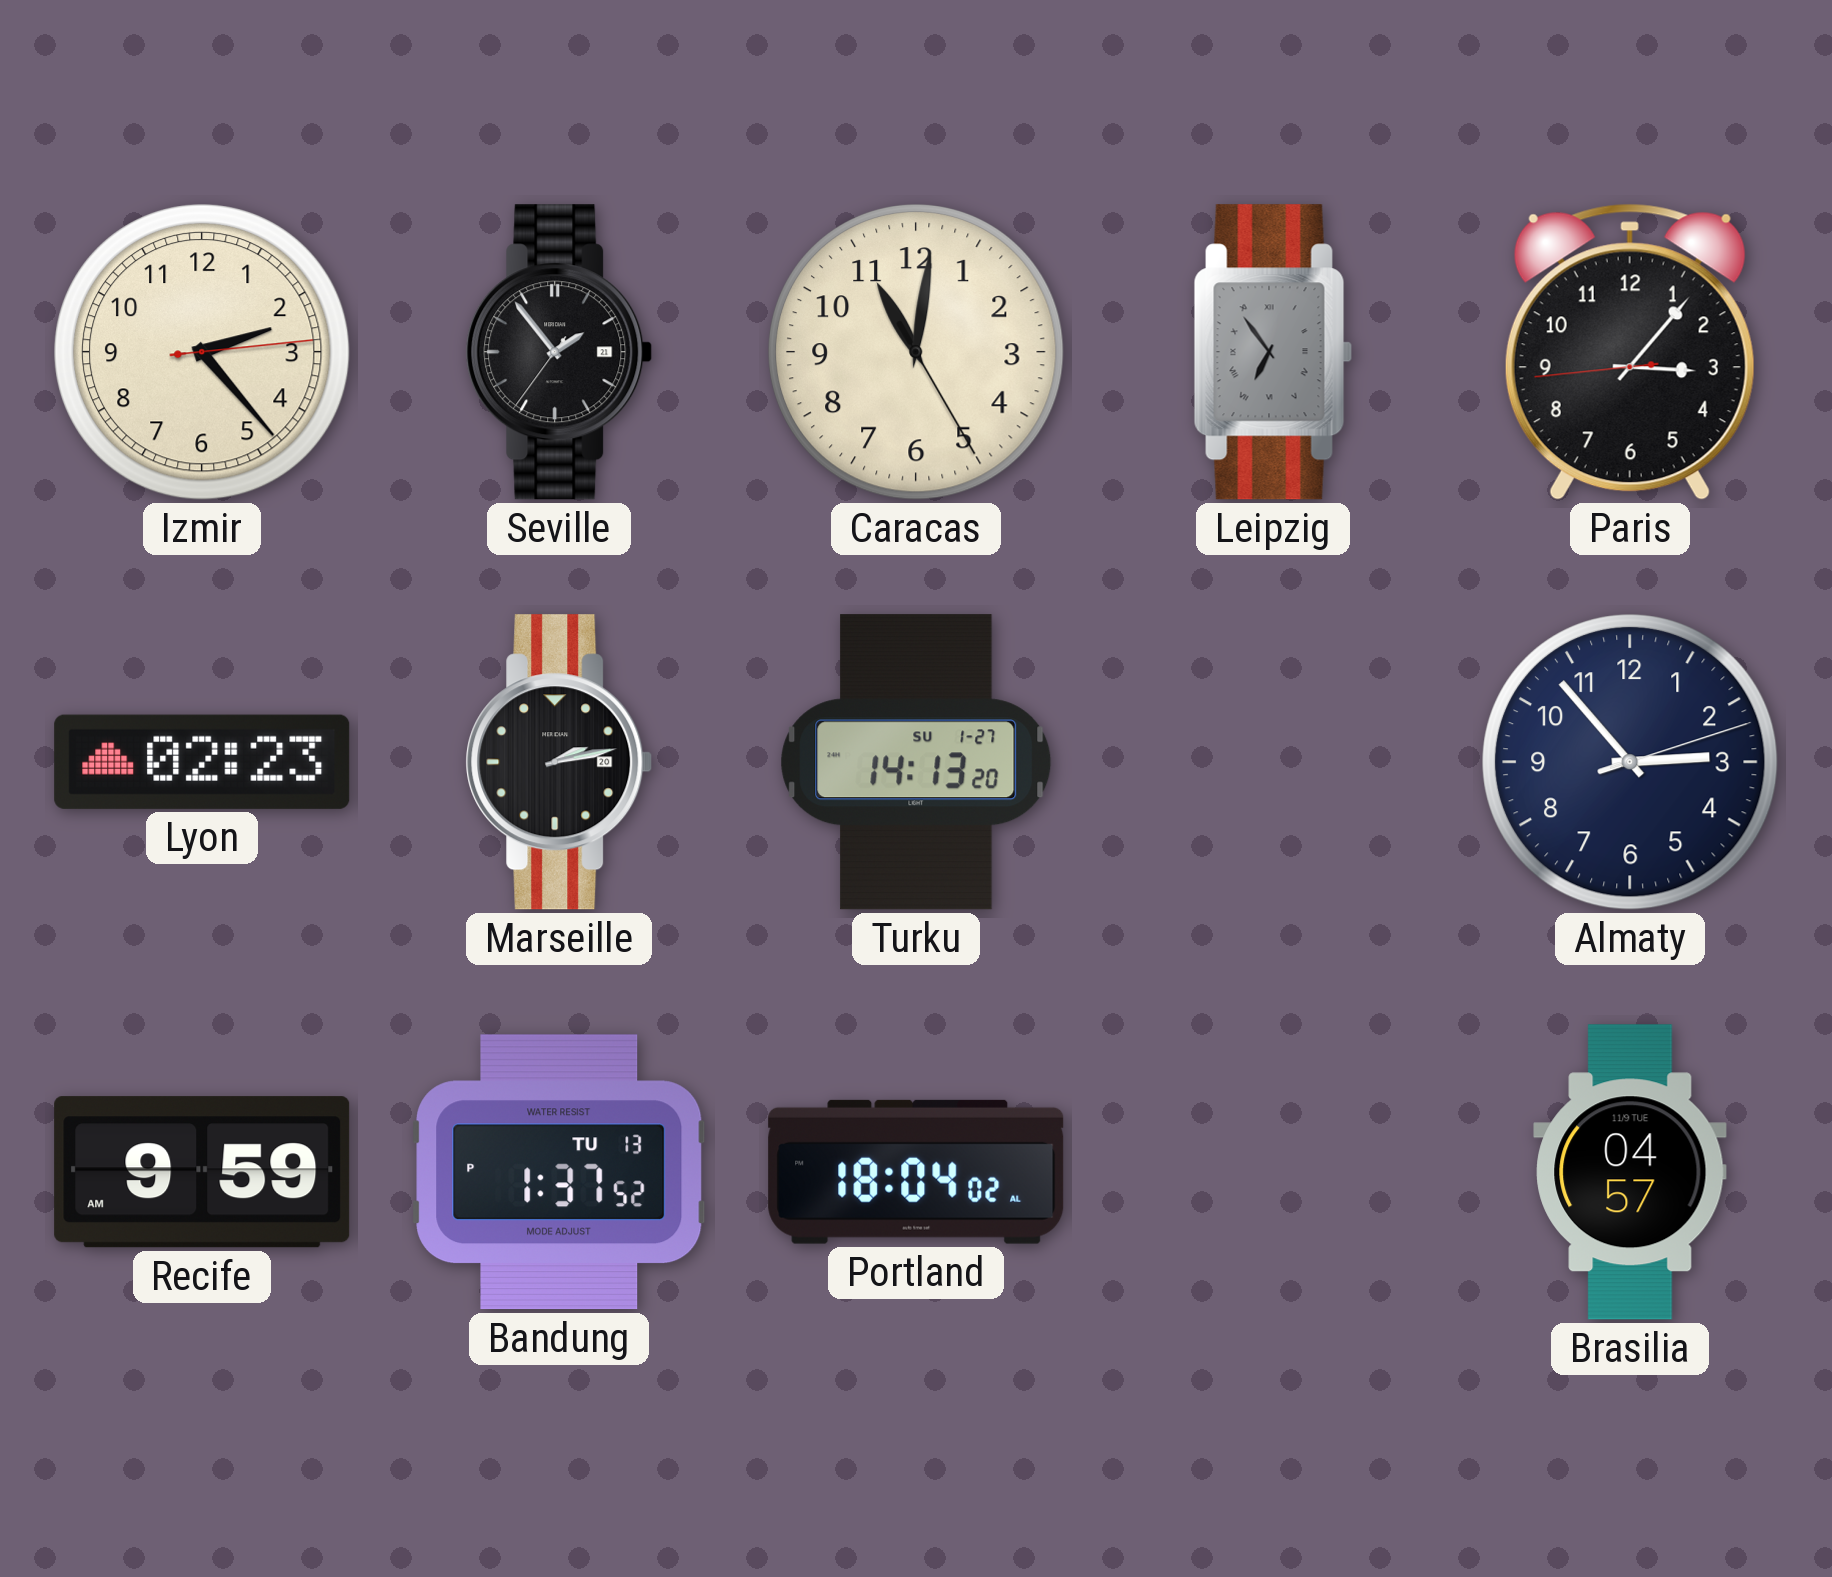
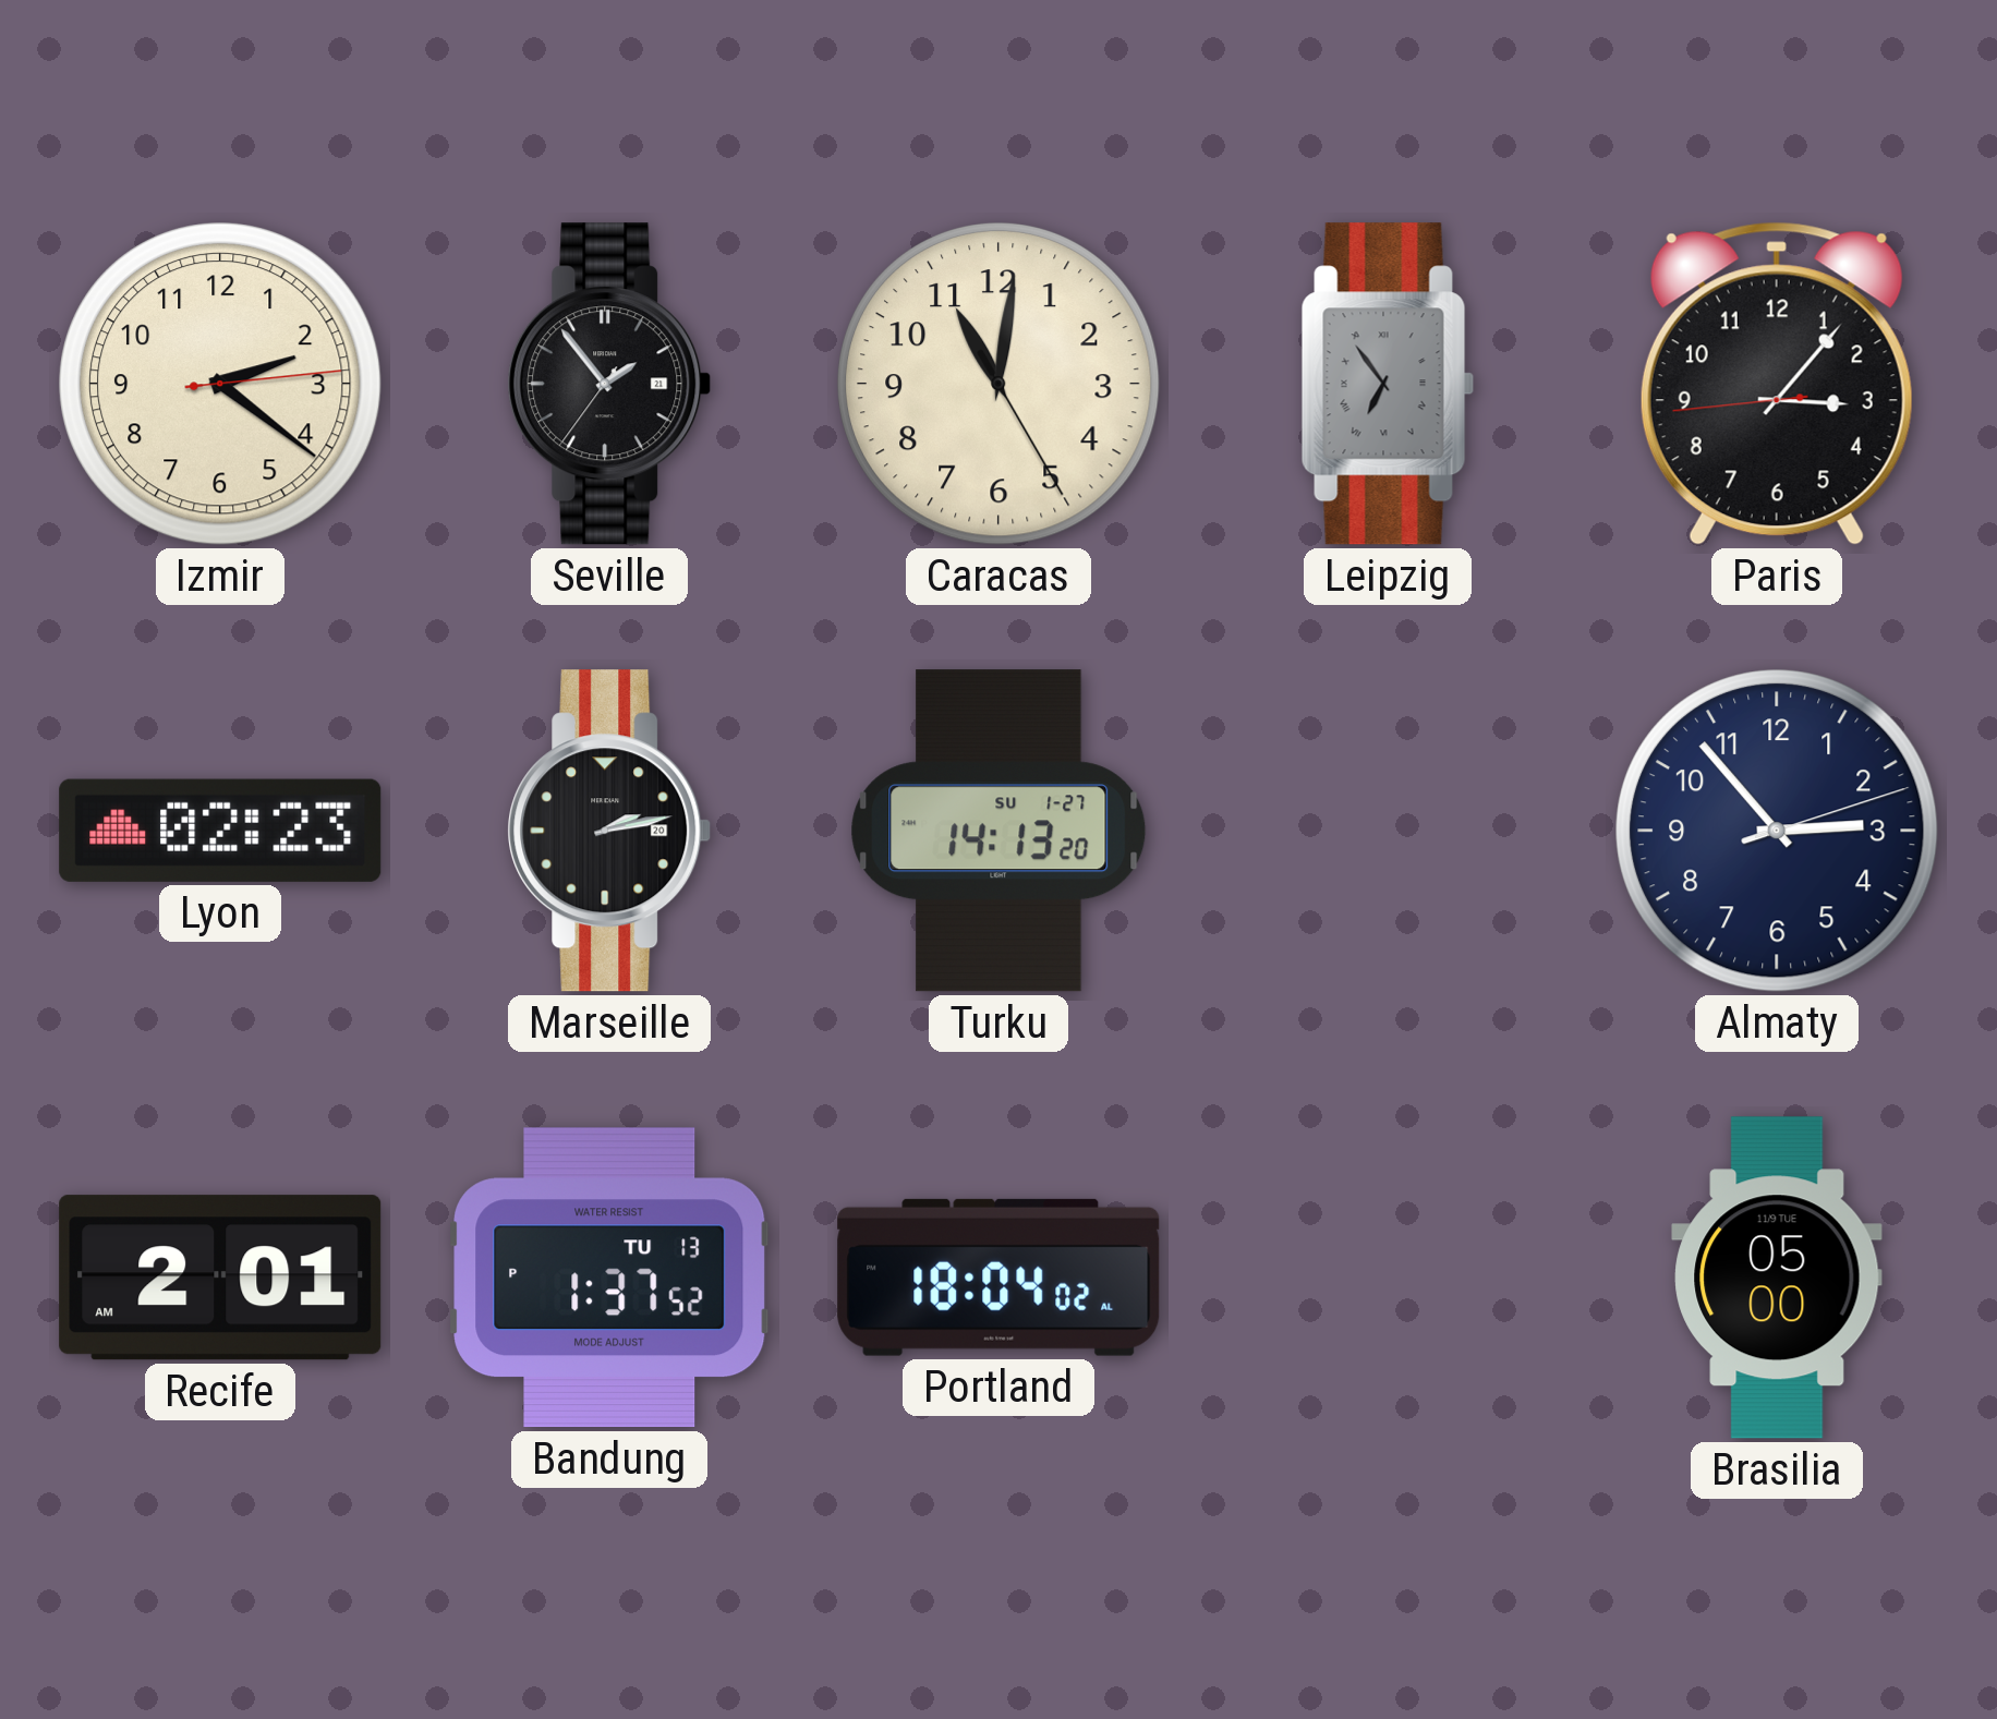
Izmir: 2:23 -> 2:21
Recife: 9:59 -> 2:01
Brasilia: 04:57 -> 05:00
